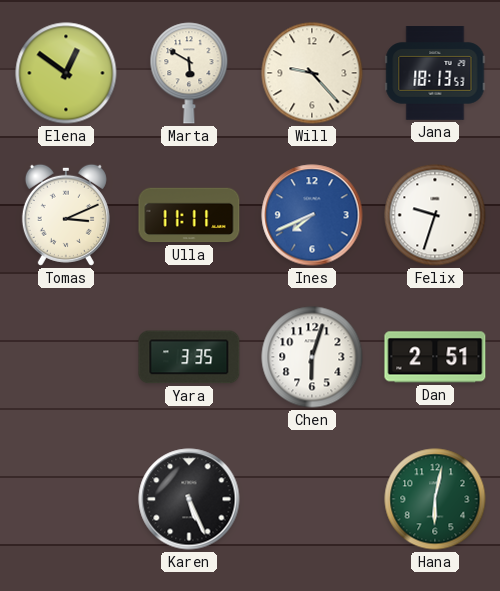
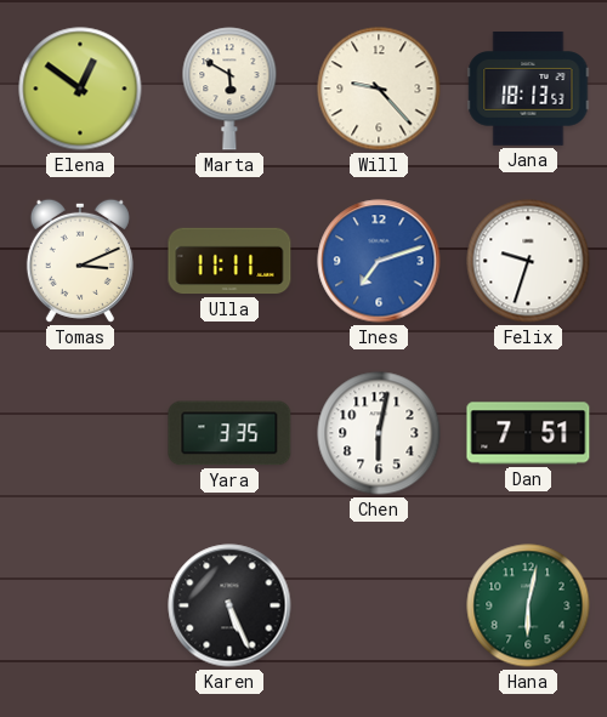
Ines: 7:41 -> 7:12
Chen: 6:03 -> 6:02
Dan: 2:51 -> 7:51
